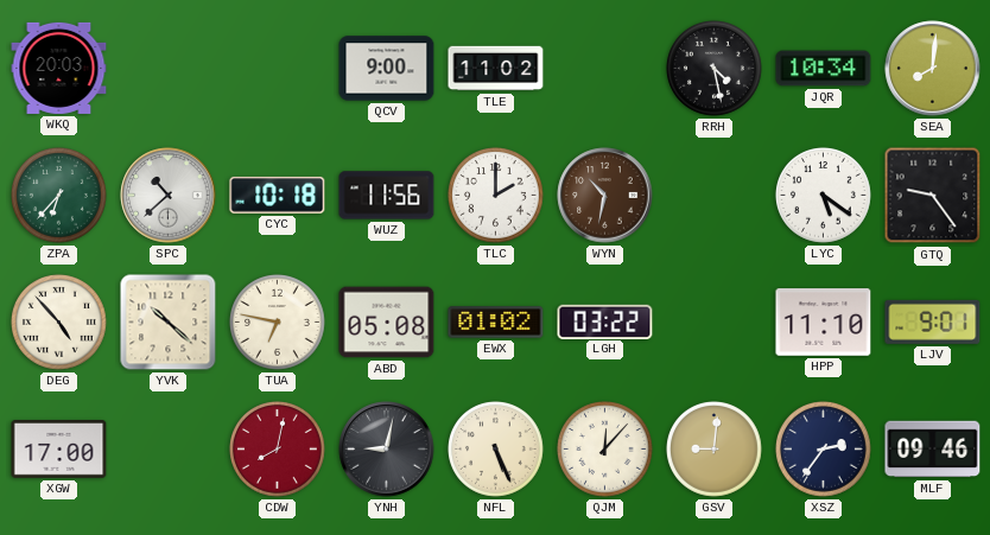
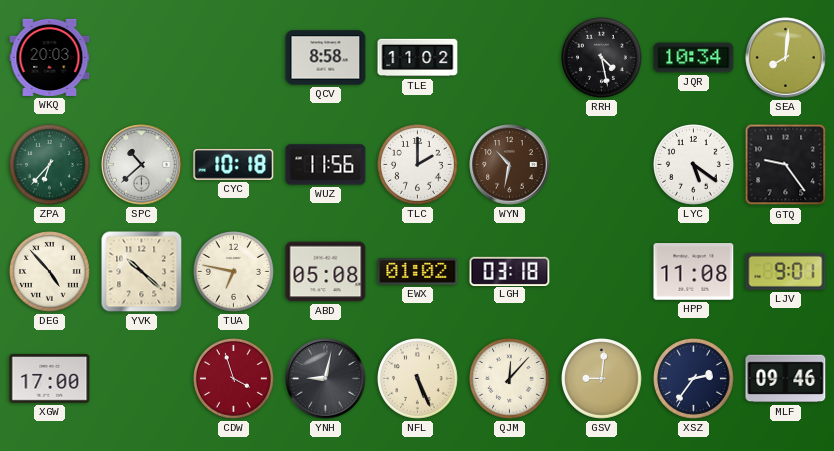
QCV: 9:00 -> 8:58
LGH: 03:22 -> 03:18
HPP: 11:10 -> 11:08
CDW: 8:02 -> 3:57
